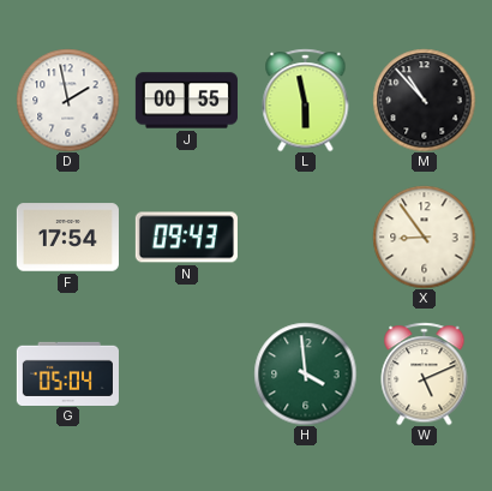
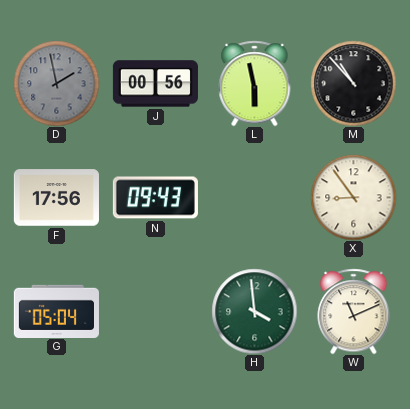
D dial: white -> grey
J: 00:55 -> 00:56
F: 17:54 -> 17:56
W: 5:11 -> 11:11
